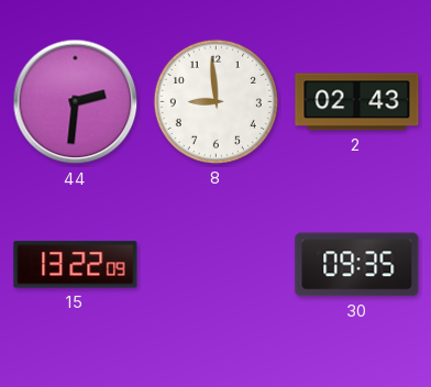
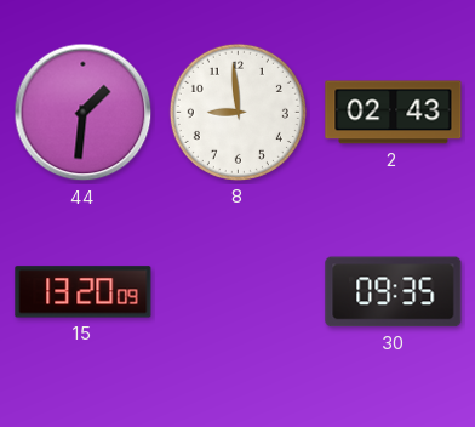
44: 2:31 -> 1:31
15: 13:22 -> 13:20
